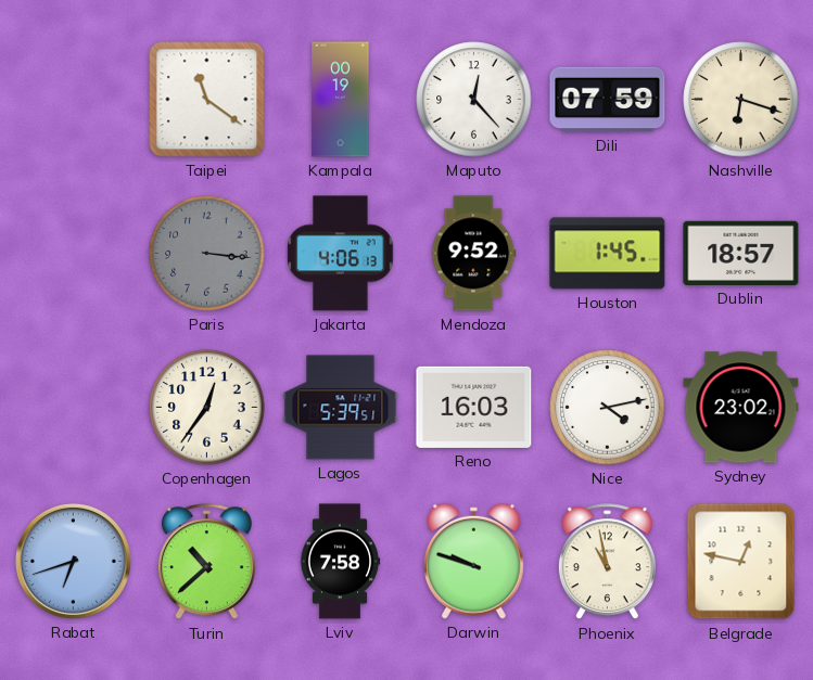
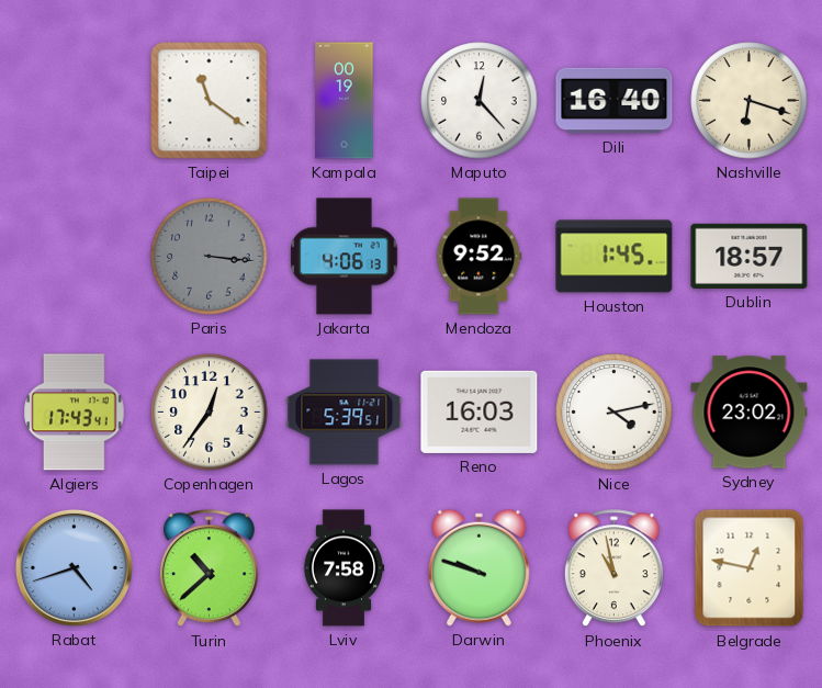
Dili: 07:59 -> 16:40
Algiers: none -> 17:43
Rabat: 6:42 -> 4:42
